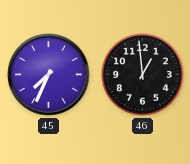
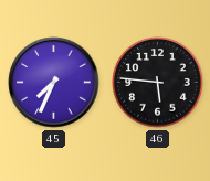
46: 12:59 -> 5:46
